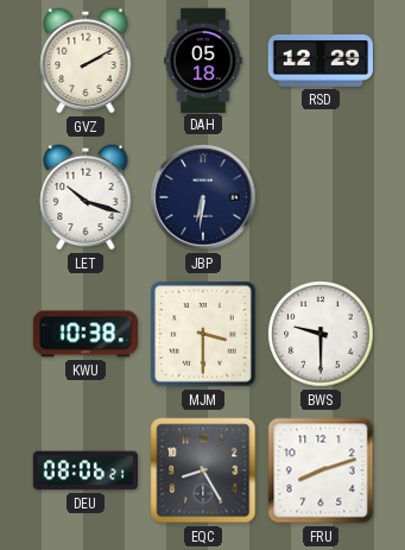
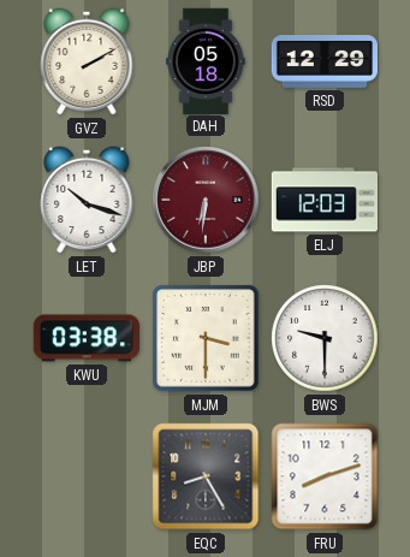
JBP dial: navy -> burgundy
ELJ: none -> 12:03
KWU: 10:38 -> 03:38
DEU: 08:06 -> none
